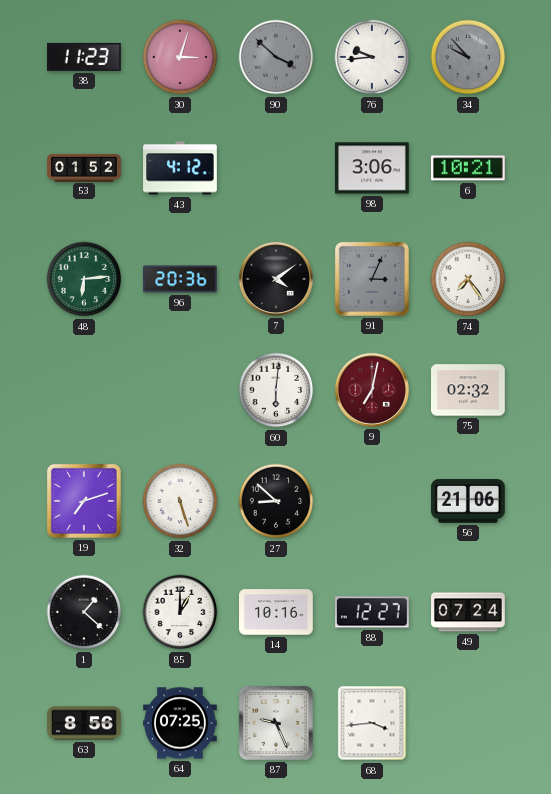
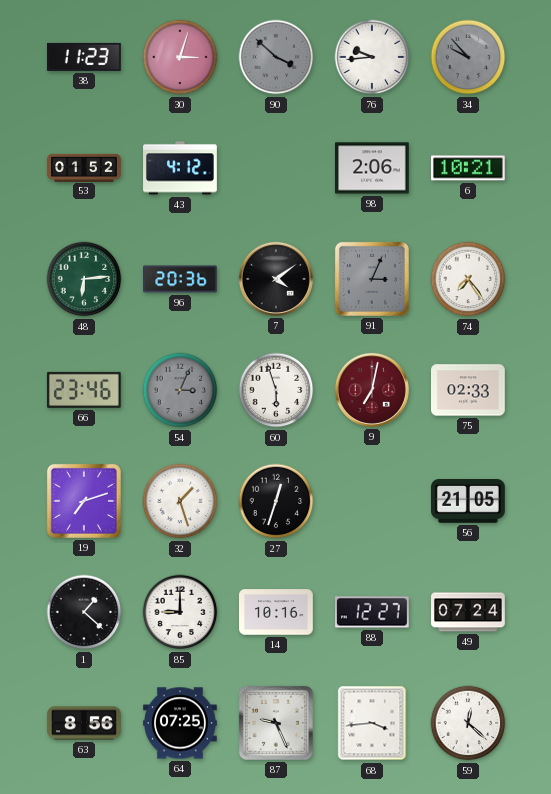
98: 3:06 -> 2:06
66: none -> 23:46
54: none -> 3:04
60: 6:01 -> 5:57
75: 02:32 -> 02:33
32: 5:27 -> 1:27
27: 8:52 -> 12:33
56: 21:06 -> 21:05
85: 1:00 -> 9:00
59: none -> 12:22
